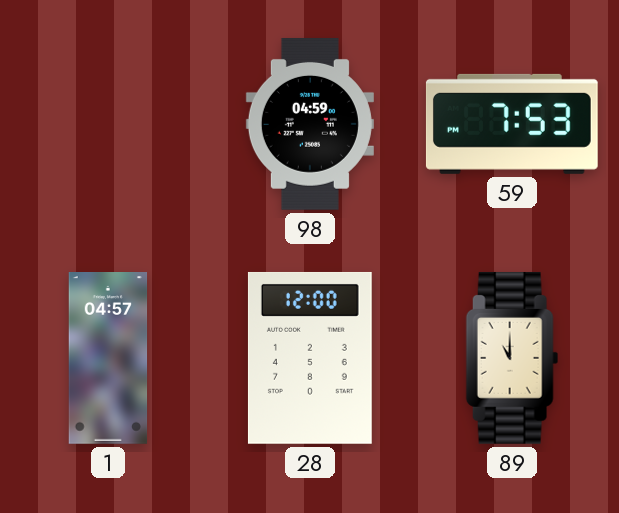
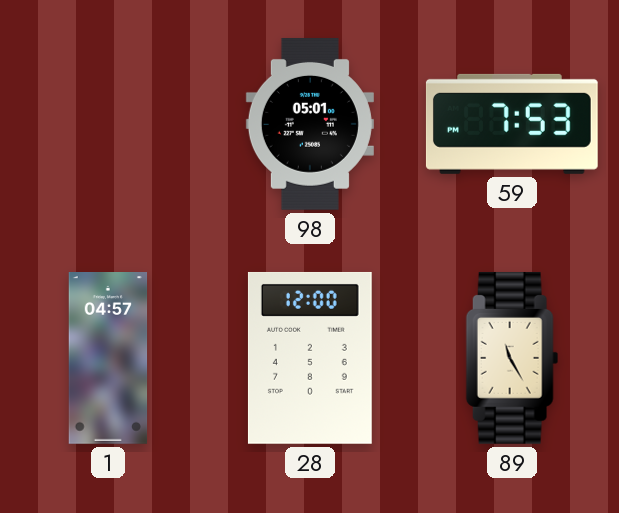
98: 04:59 -> 05:01
89: 11:00 -> 11:25
